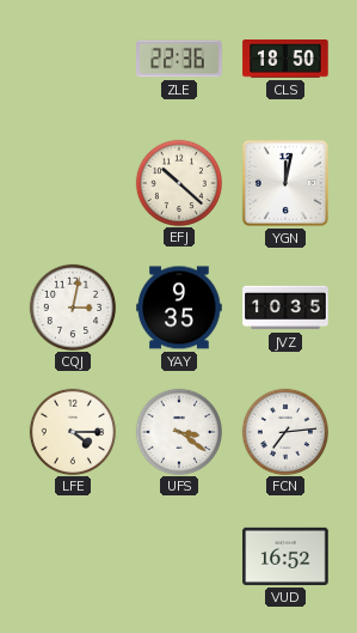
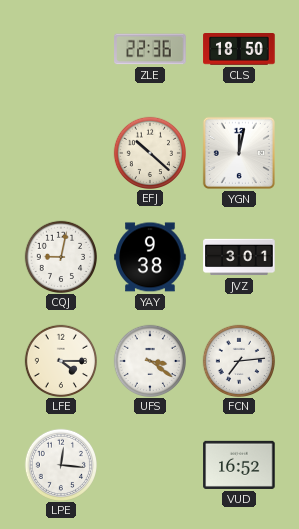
CQJ: 3:02 -> 9:02
YAY: 9:35 -> 9:38
JVZ: 10:35 -> 3:01
LPE: none -> 12:16
